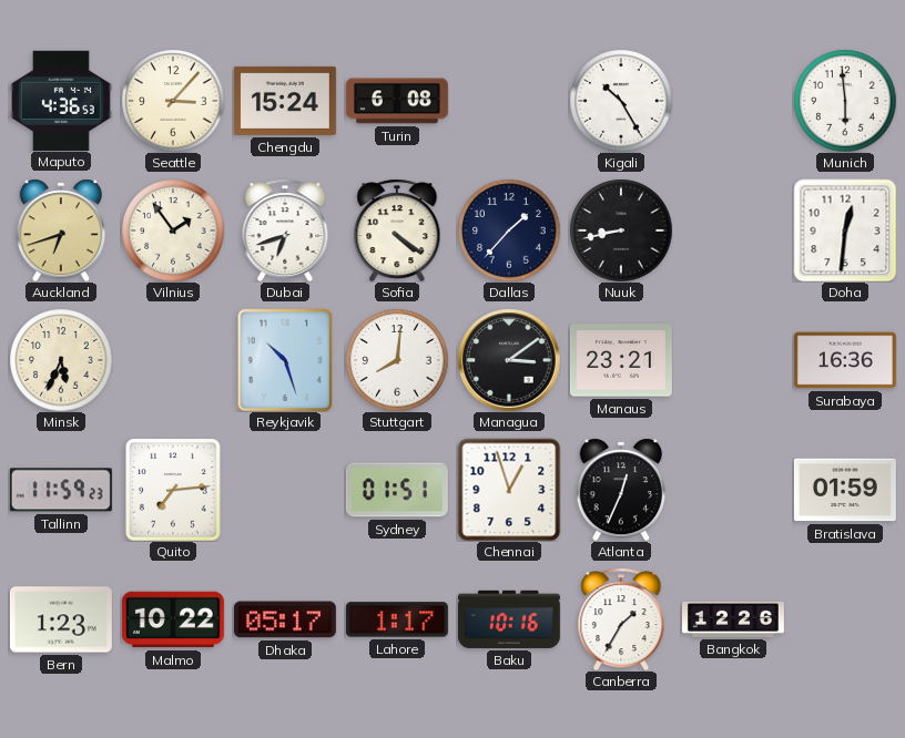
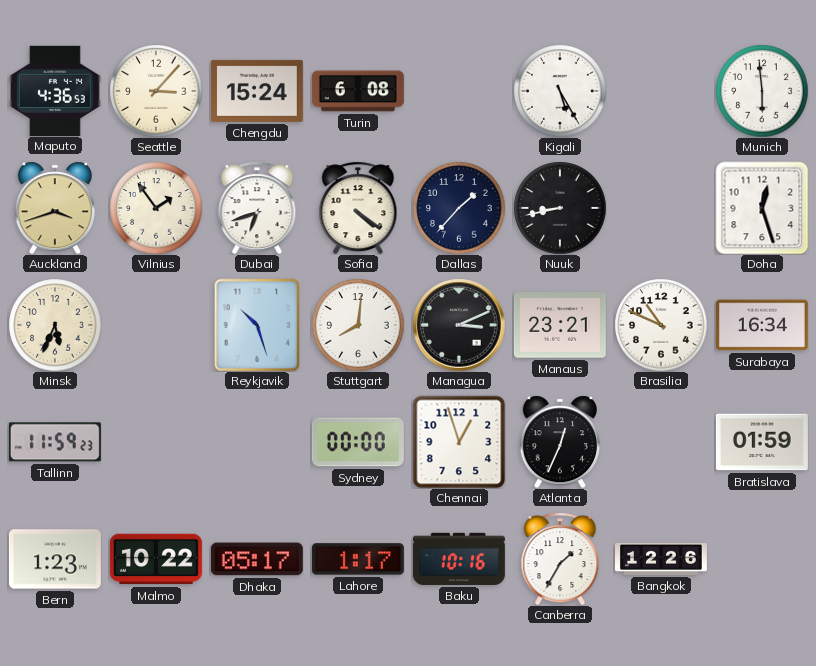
Kigali: 10:25 -> 5:25
Auckland: 6:42 -> 3:42
Doha: 12:31 -> 12:27
Managua: 3:09 -> 3:11
Brasilia: none -> 10:49
Surabaya: 16:36 -> 16:34
Quito: 7:14 -> none
Sydney: 01:51 -> 00:00
